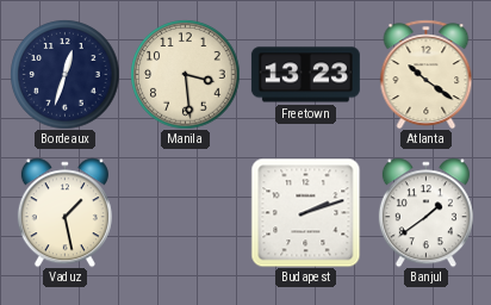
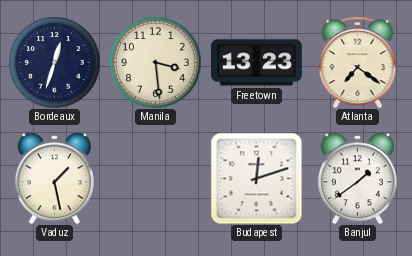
Atlanta: 10:21 -> 7:21
Budapest: 2:12 -> 12:12
